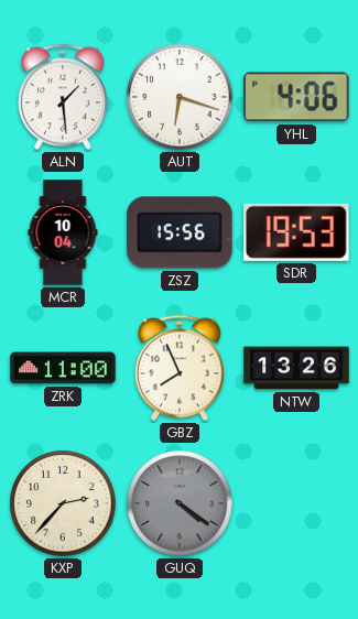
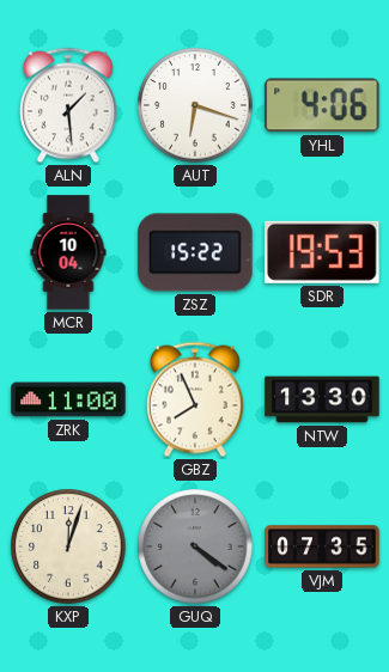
ZSZ: 15:56 -> 15:22
NTW: 13:26 -> 13:30
KXP: 2:37 -> 12:03
VJM: none -> 07:35
